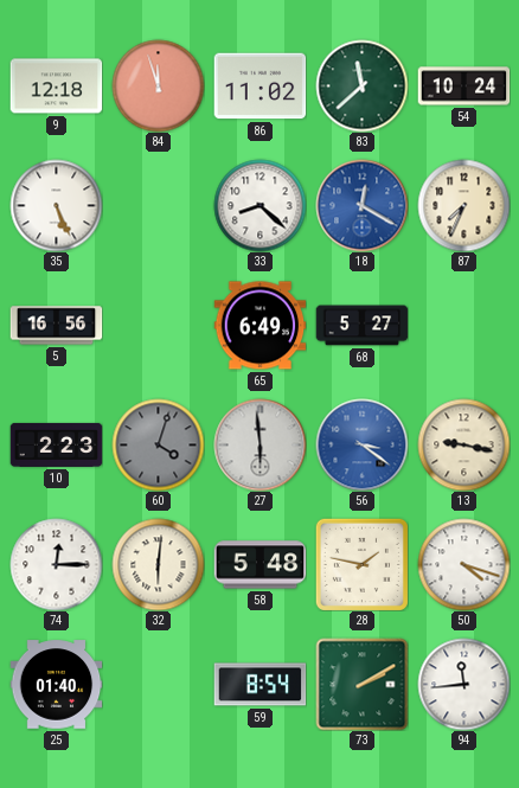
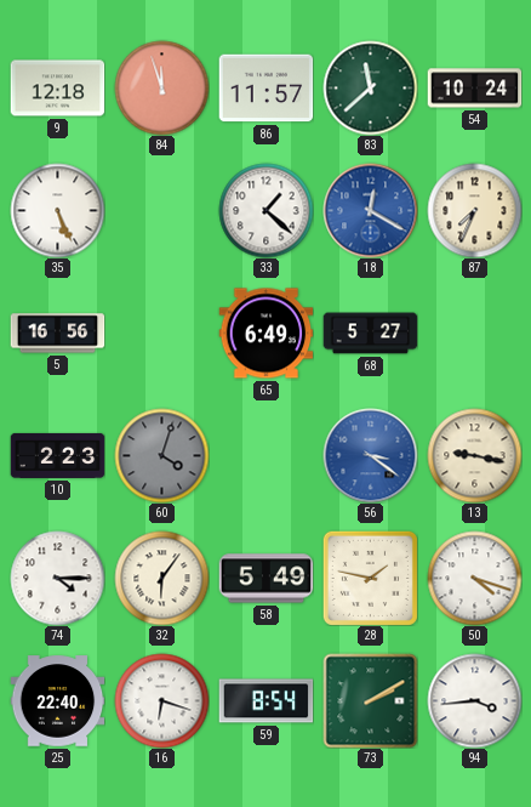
86: 11:02 -> 11:57
33: 8:22 -> 1:22
27: 5:59 -> none
74: 12:15 -> 4:15
32: 6:01 -> 6:06
58: 5:48 -> 5:49
25: 01:40 -> 22:40
16: none -> 6:18
94: 11:44 -> 3:44
